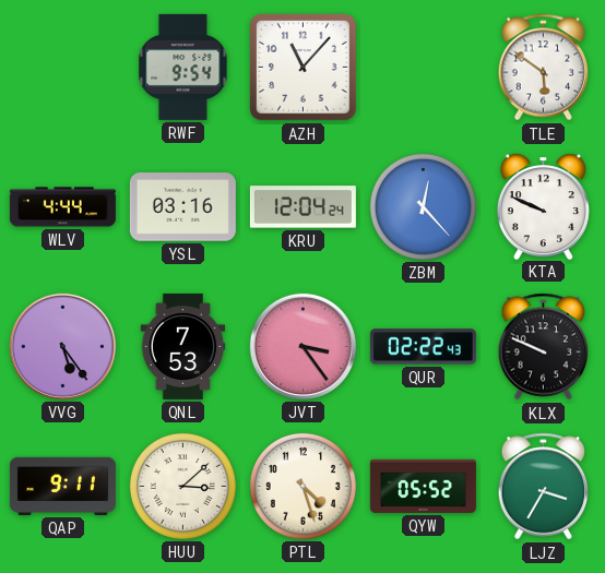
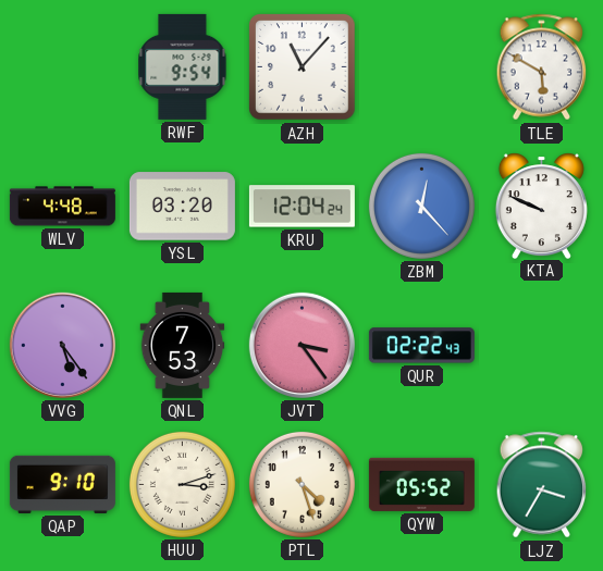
TLE: 5:51 -> 5:50
WLV: 4:44 -> 4:48
YSL: 03:16 -> 03:20
KLX: 9:49 -> none
QAP: 9:11 -> 9:10
HUU: 3:08 -> 3:12
